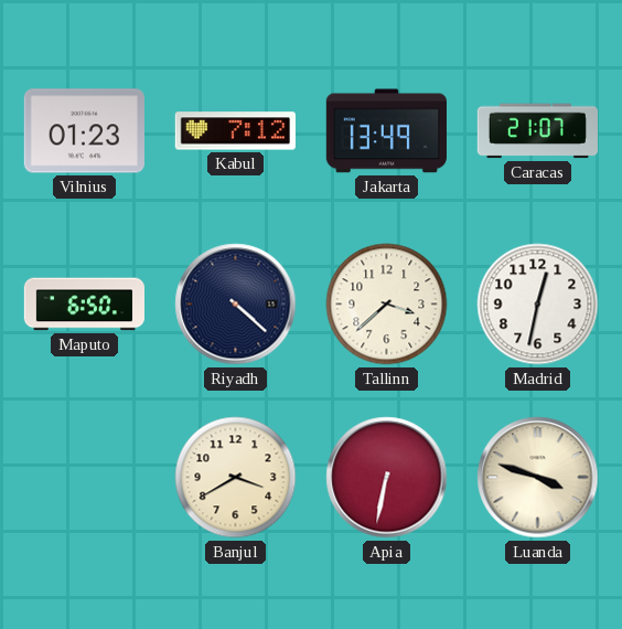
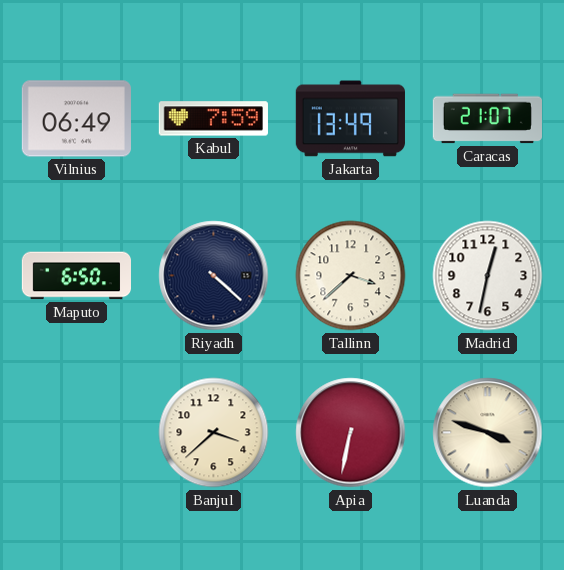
Vilnius: 01:23 -> 06:49
Kabul: 7:12 -> 7:59
Banjul: 3:40 -> 3:38
